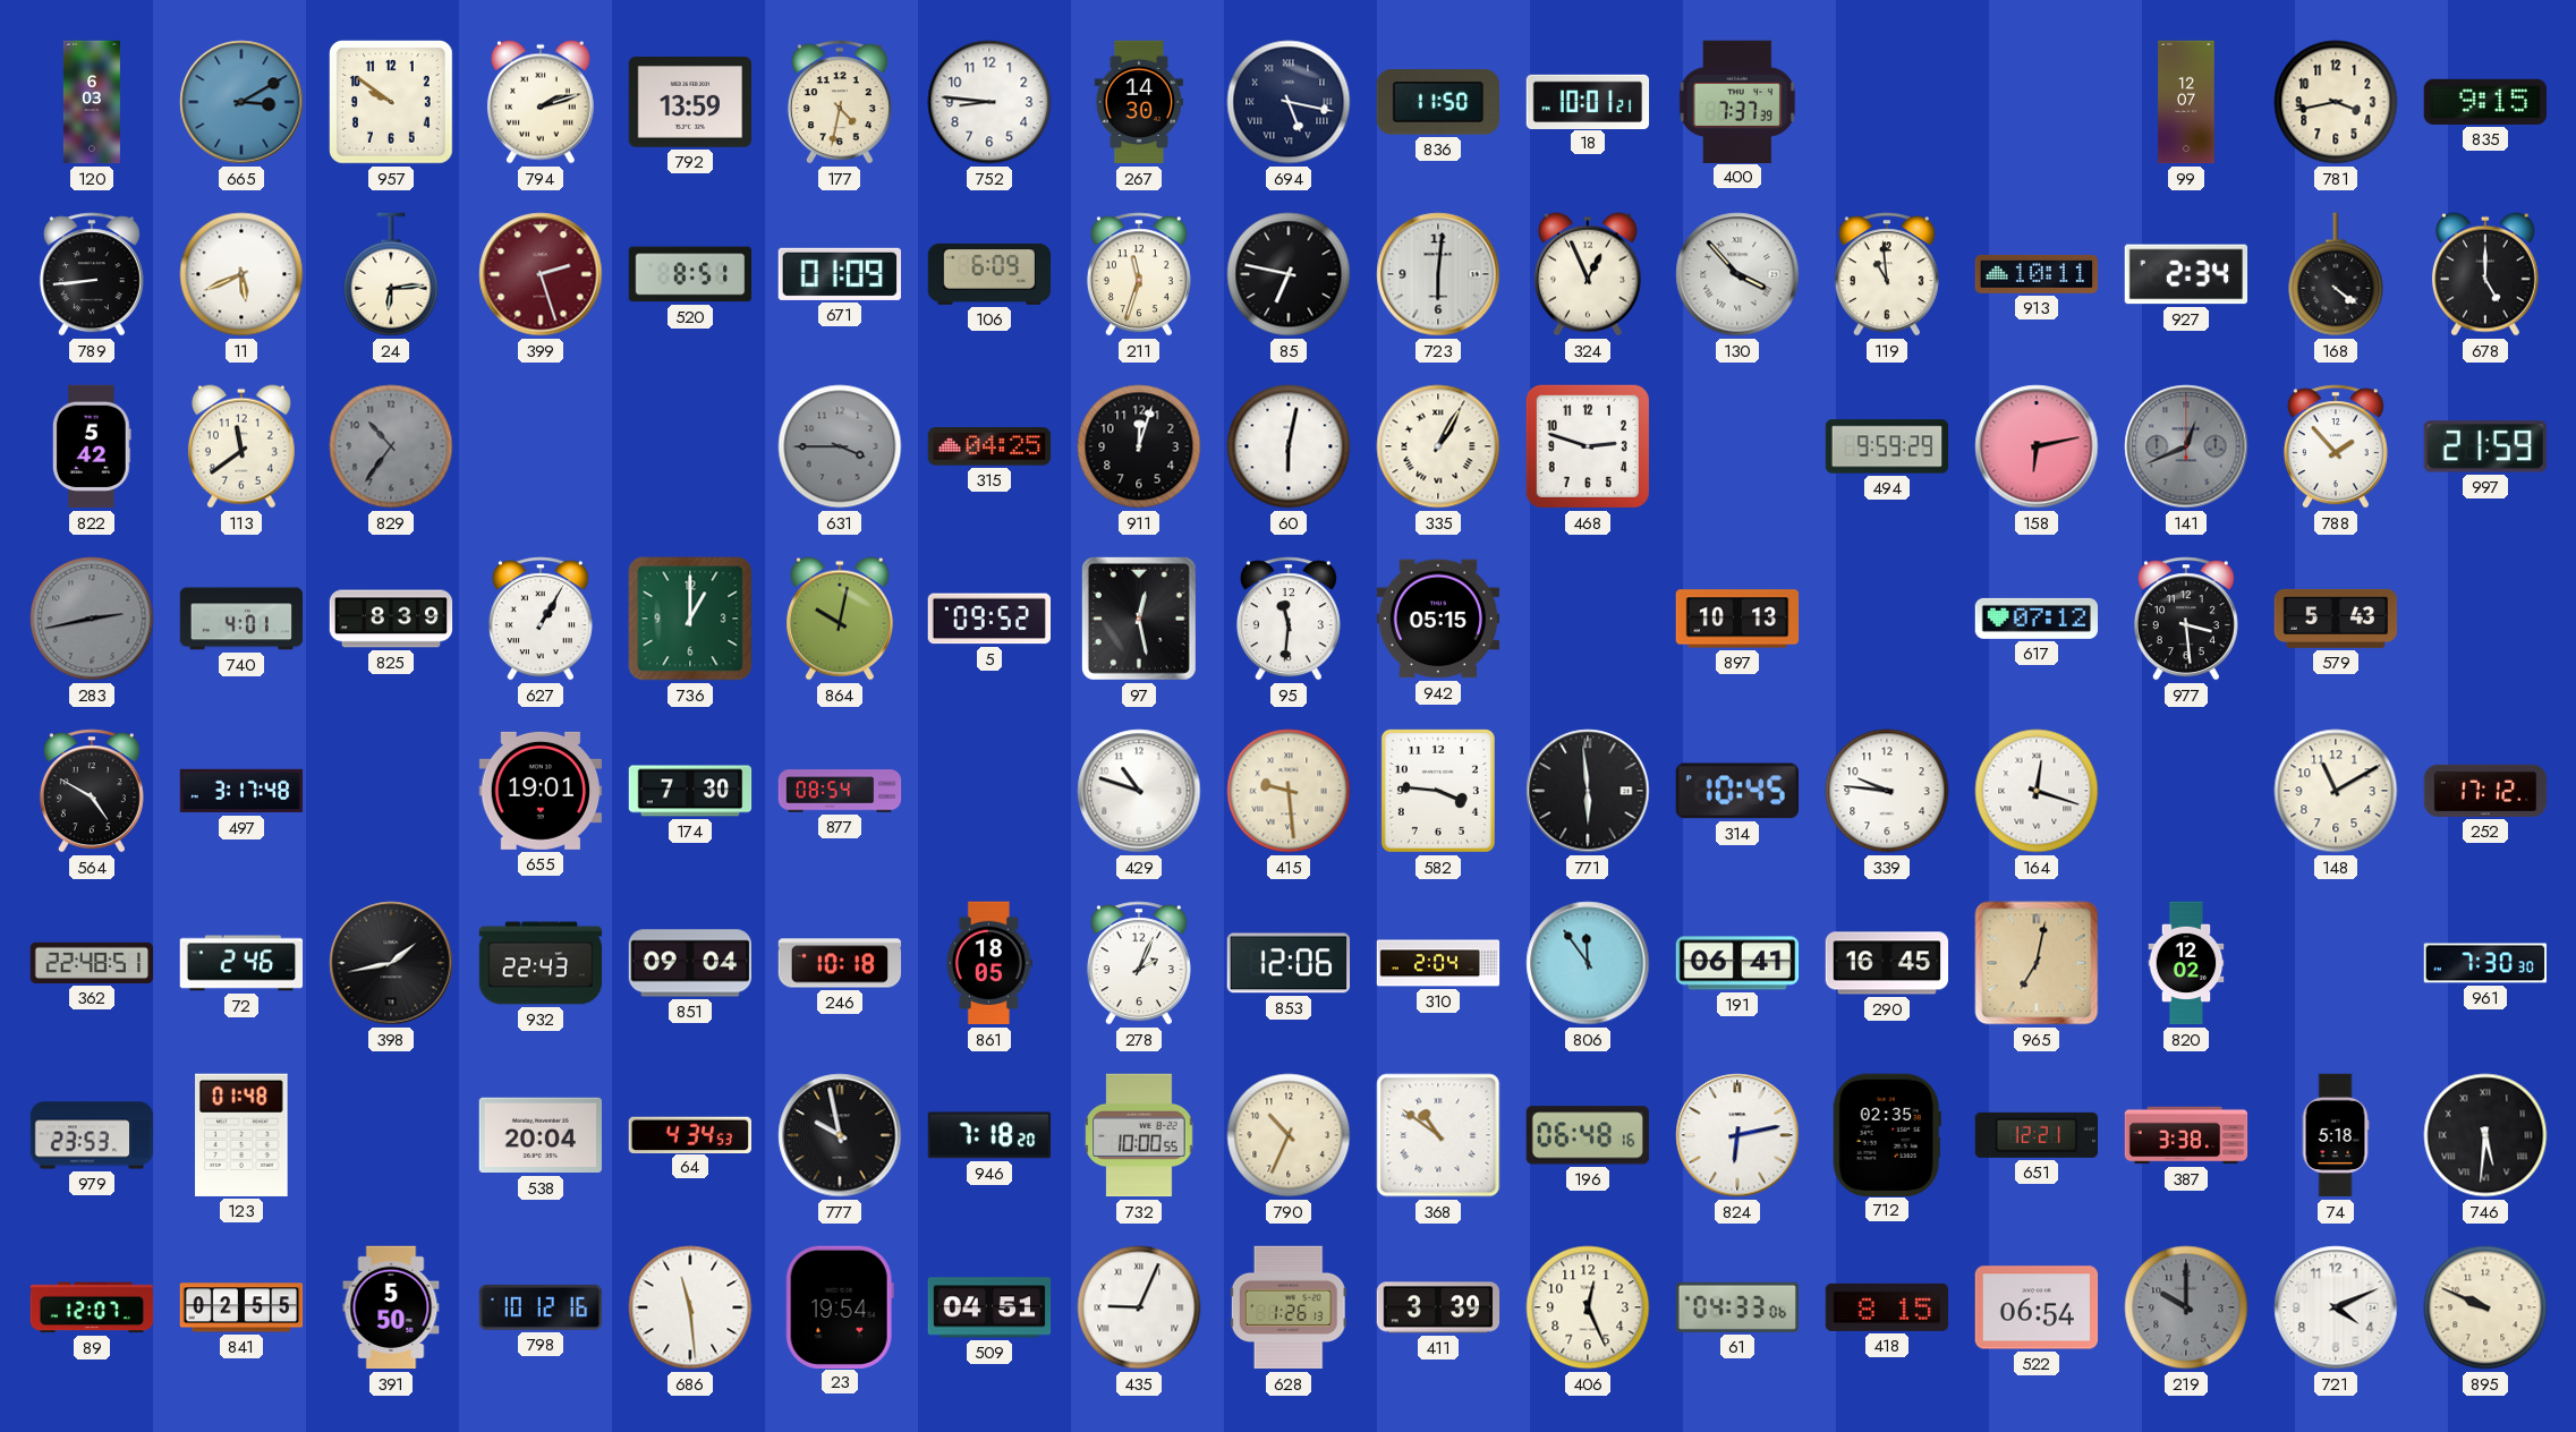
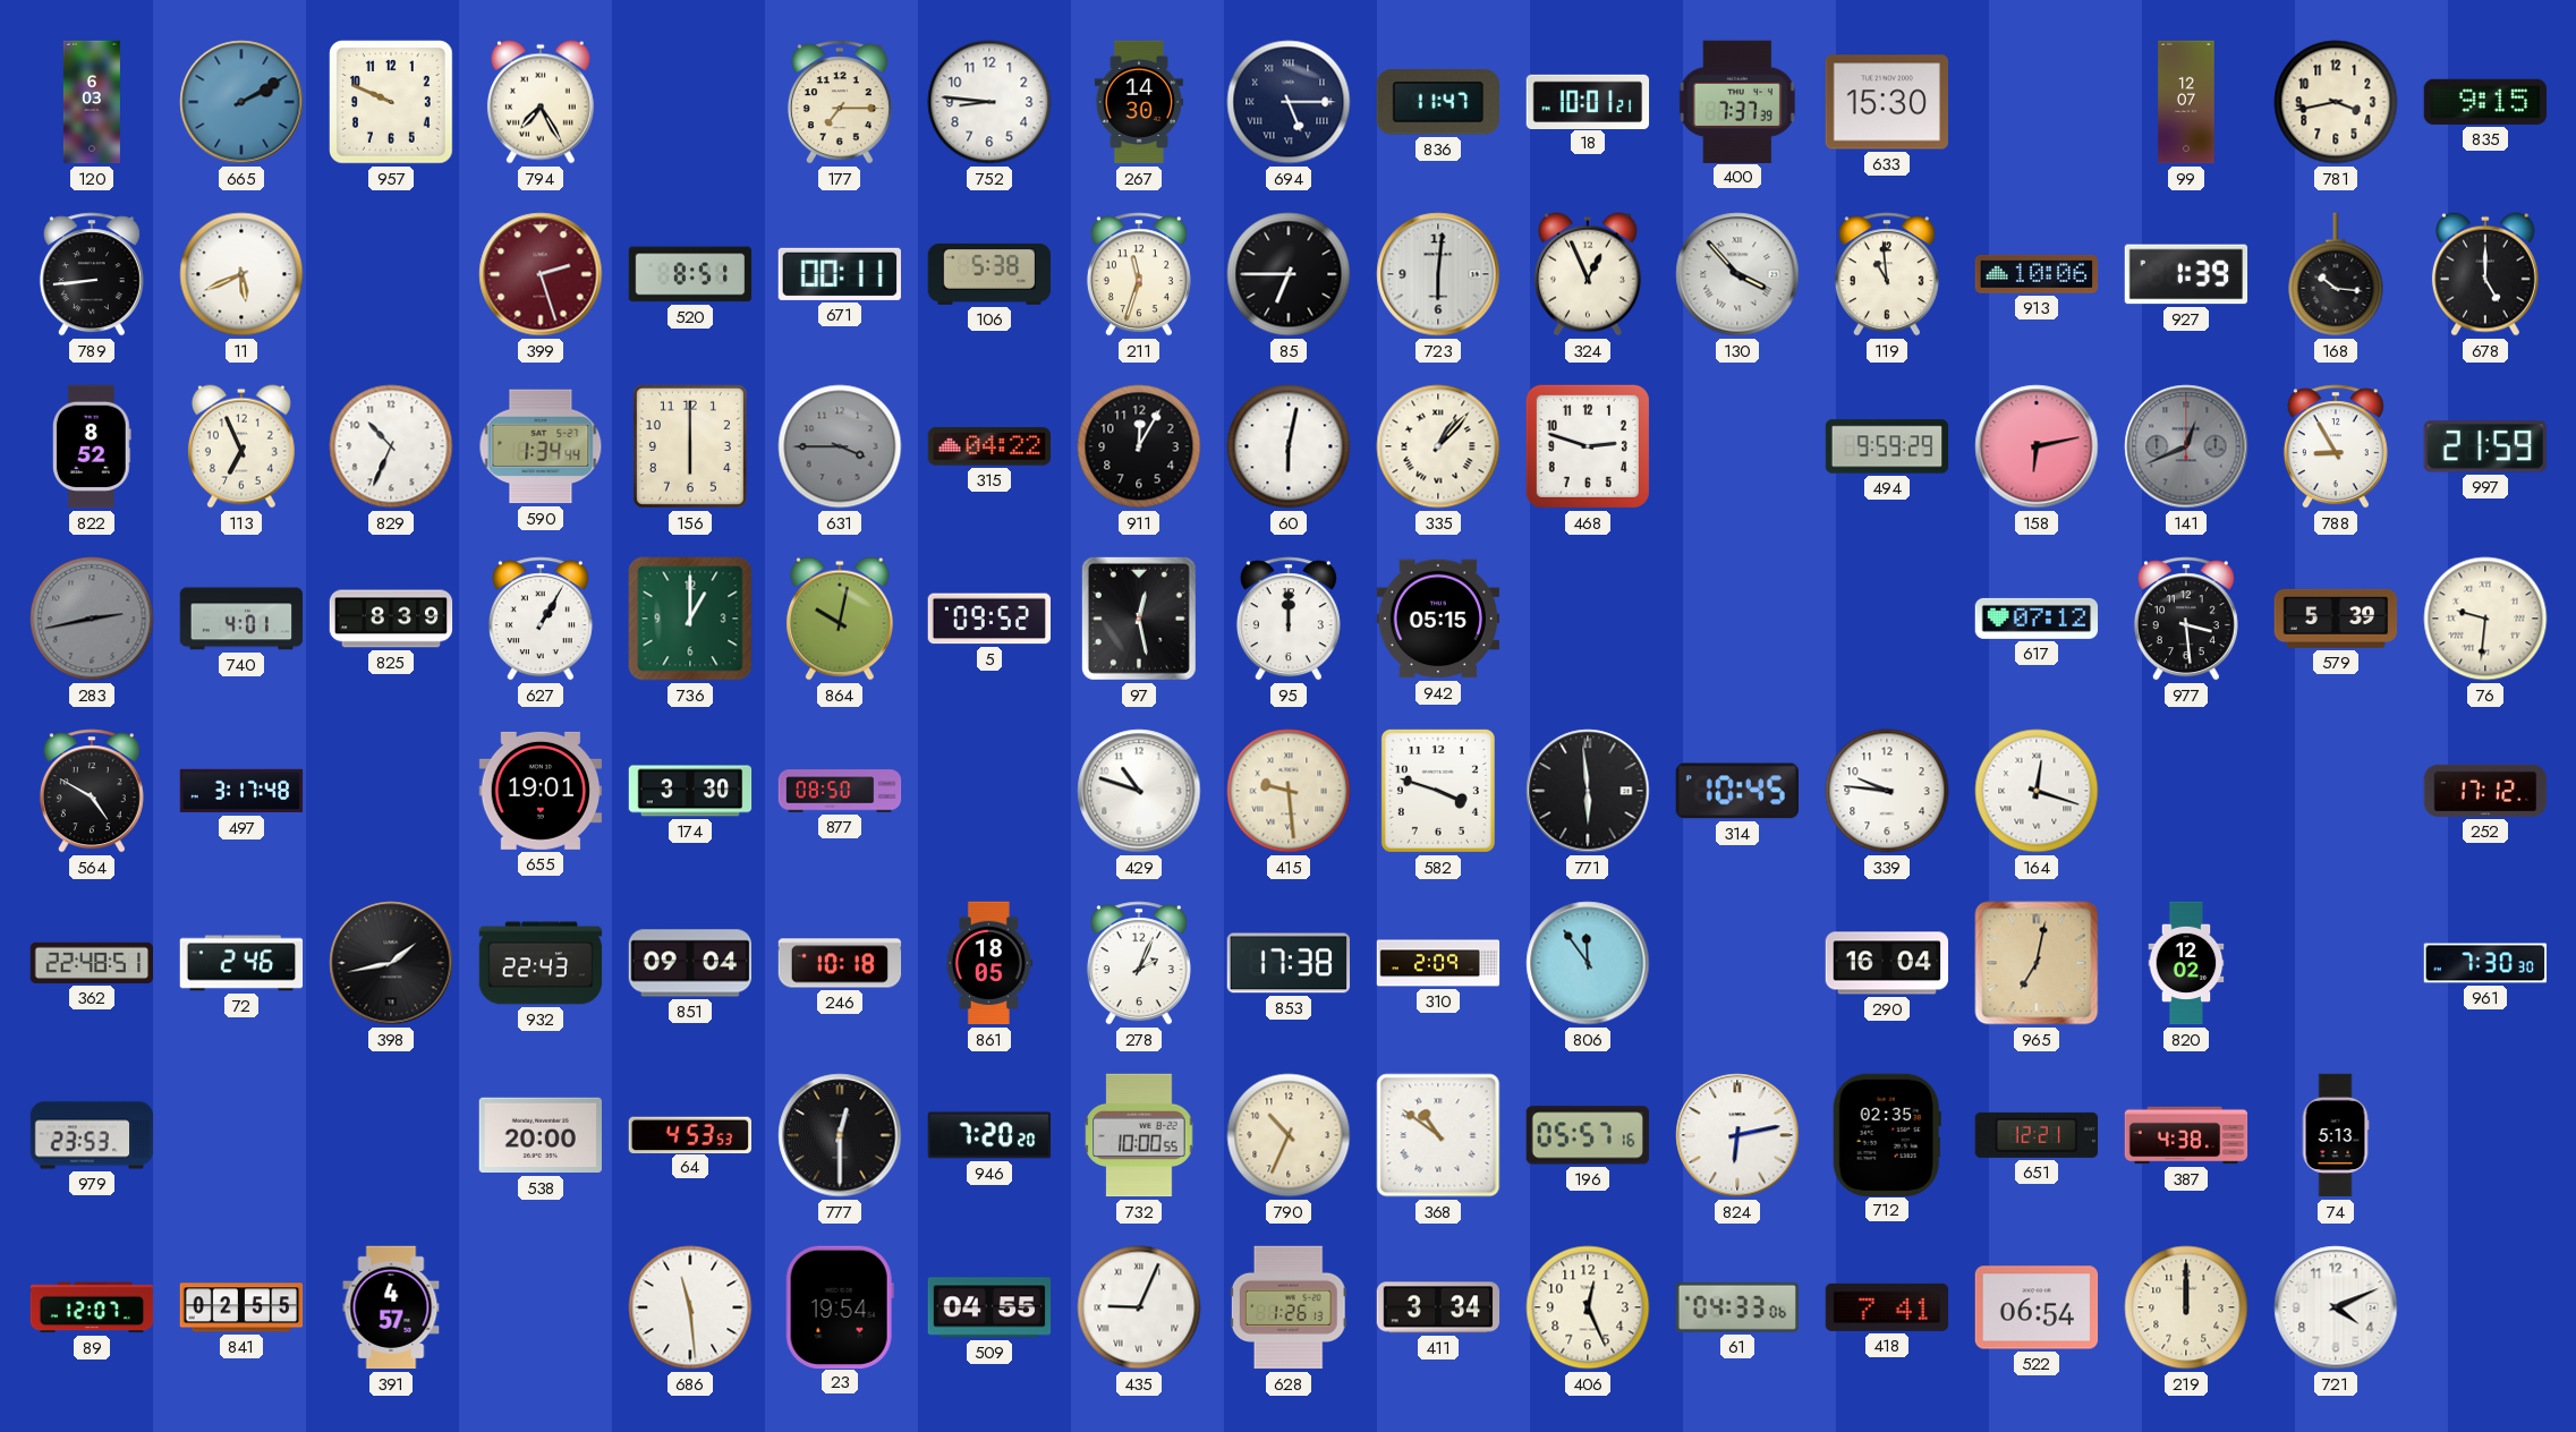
665: 3:10 -> 2:10
957: 9:51 -> 9:49
794: 2:12 -> 7:25
792: 13:59 -> none
177: 4:32 -> 7:15
694: 5:17 -> 5:15
836: 11:50 -> 11:47
633: none -> 15:30
24: 6:14 -> none
671: 01:09 -> 00:11
106: 6:09 -> 5:38
85: 6:47 -> 6:45
913: 10:11 -> 10:06
927: 2:34 -> 1:39
168: 4:21 -> 10:16
822: 5:42 -> 8:52
113: 11:39 -> 6:56
829: 10:36 -> 10:34
829 dial: grey -> white
590: none -> 1:34
156: none -> 6:00
315: 04:25 -> 04:22
911: 12:03 -> 12:05
335: 1:05 -> 1:07
788: 1:53 -> 8:55
95: 11:31 -> 12:00
897: 10:13 -> none
579: 5:43 -> 5:39
76: none -> 9:31
174: 7:30 -> 3:30
877: 08:54 -> 08:50
582: 3:46 -> 3:48
148: 11:10 -> none
853: 12:06 -> 17:38
310: 2:04 -> 2:09
191: 06:41 -> none
290: 16:45 -> 16:04
123: 01:48 -> none
538: 20:04 -> 20:00
64: 4:34 -> 4:53
777: 9:58 -> 12:30
946: 7:18 -> 7:20
196: 06:48 -> 05:57
387: 3:38 -> 4:38
74: 5:18 -> 5:13
746: 5:31 -> none
391: 5:50 -> 4:57
798: 10:12 -> none
509: 04:51 -> 04:55
411: 3:39 -> 3:34
418: 8:15 -> 7:41
219: 10:00 -> 12:00
219 dial: grey -> cream
895: 9:49 -> none
